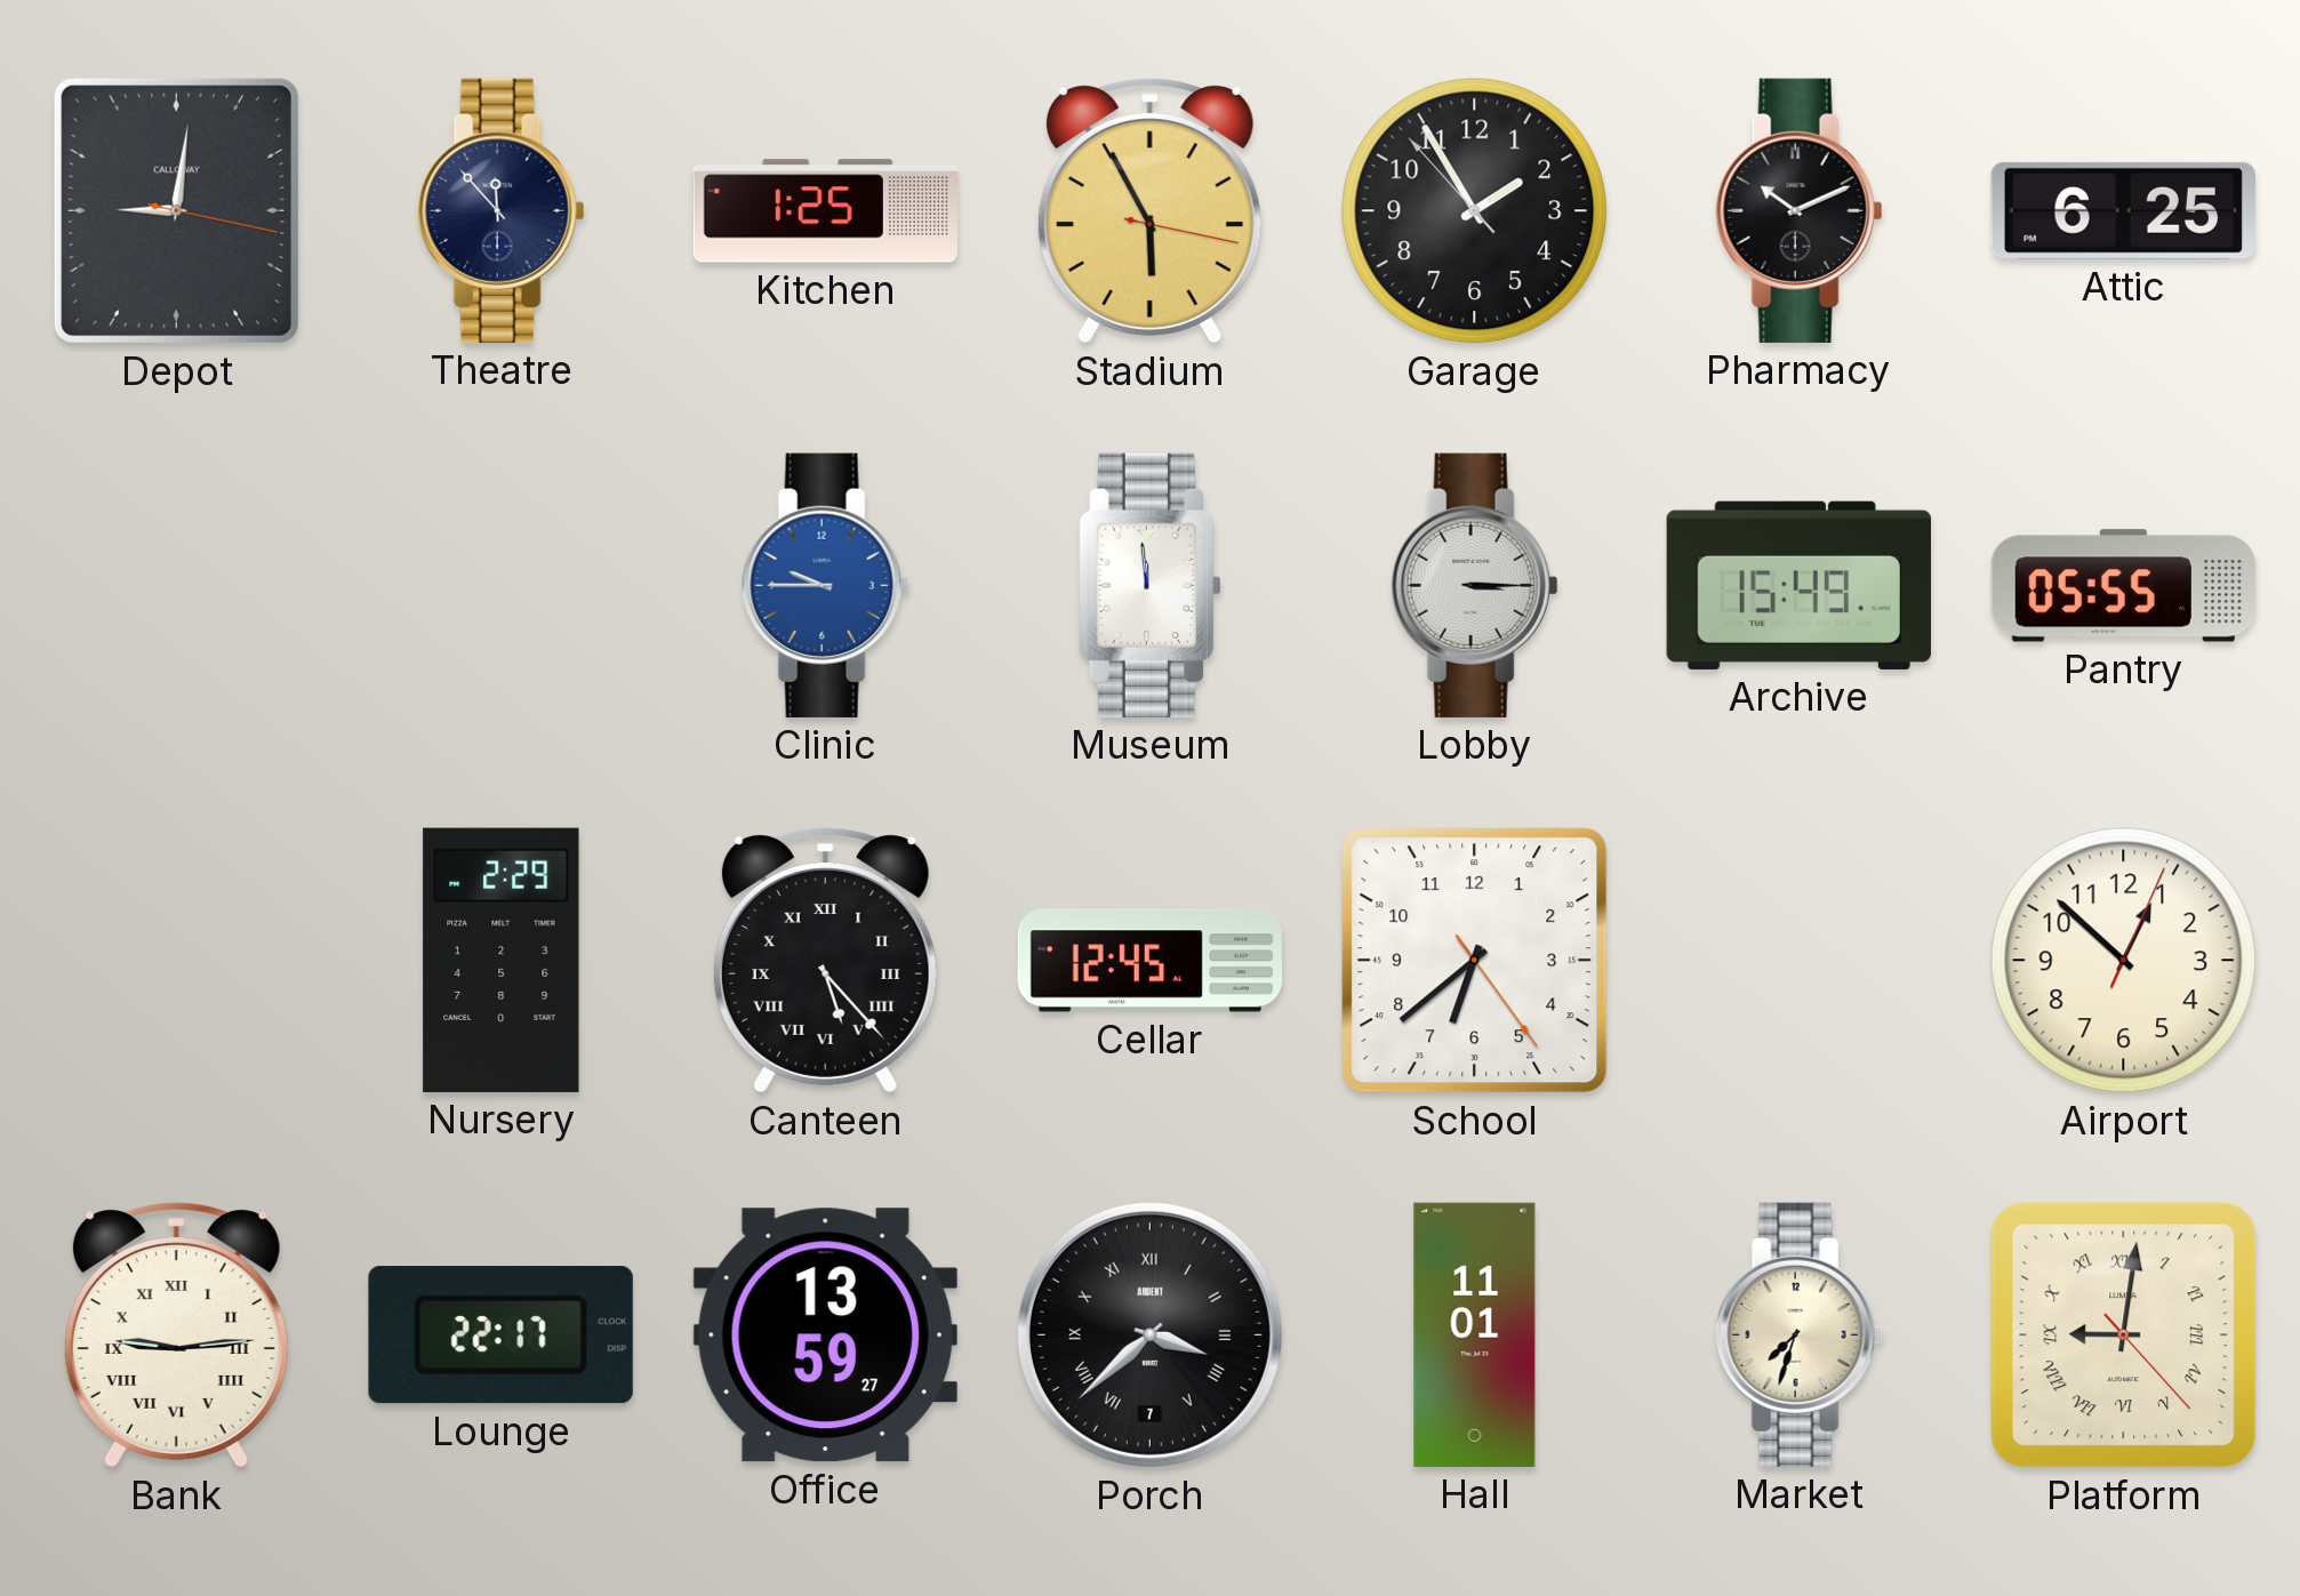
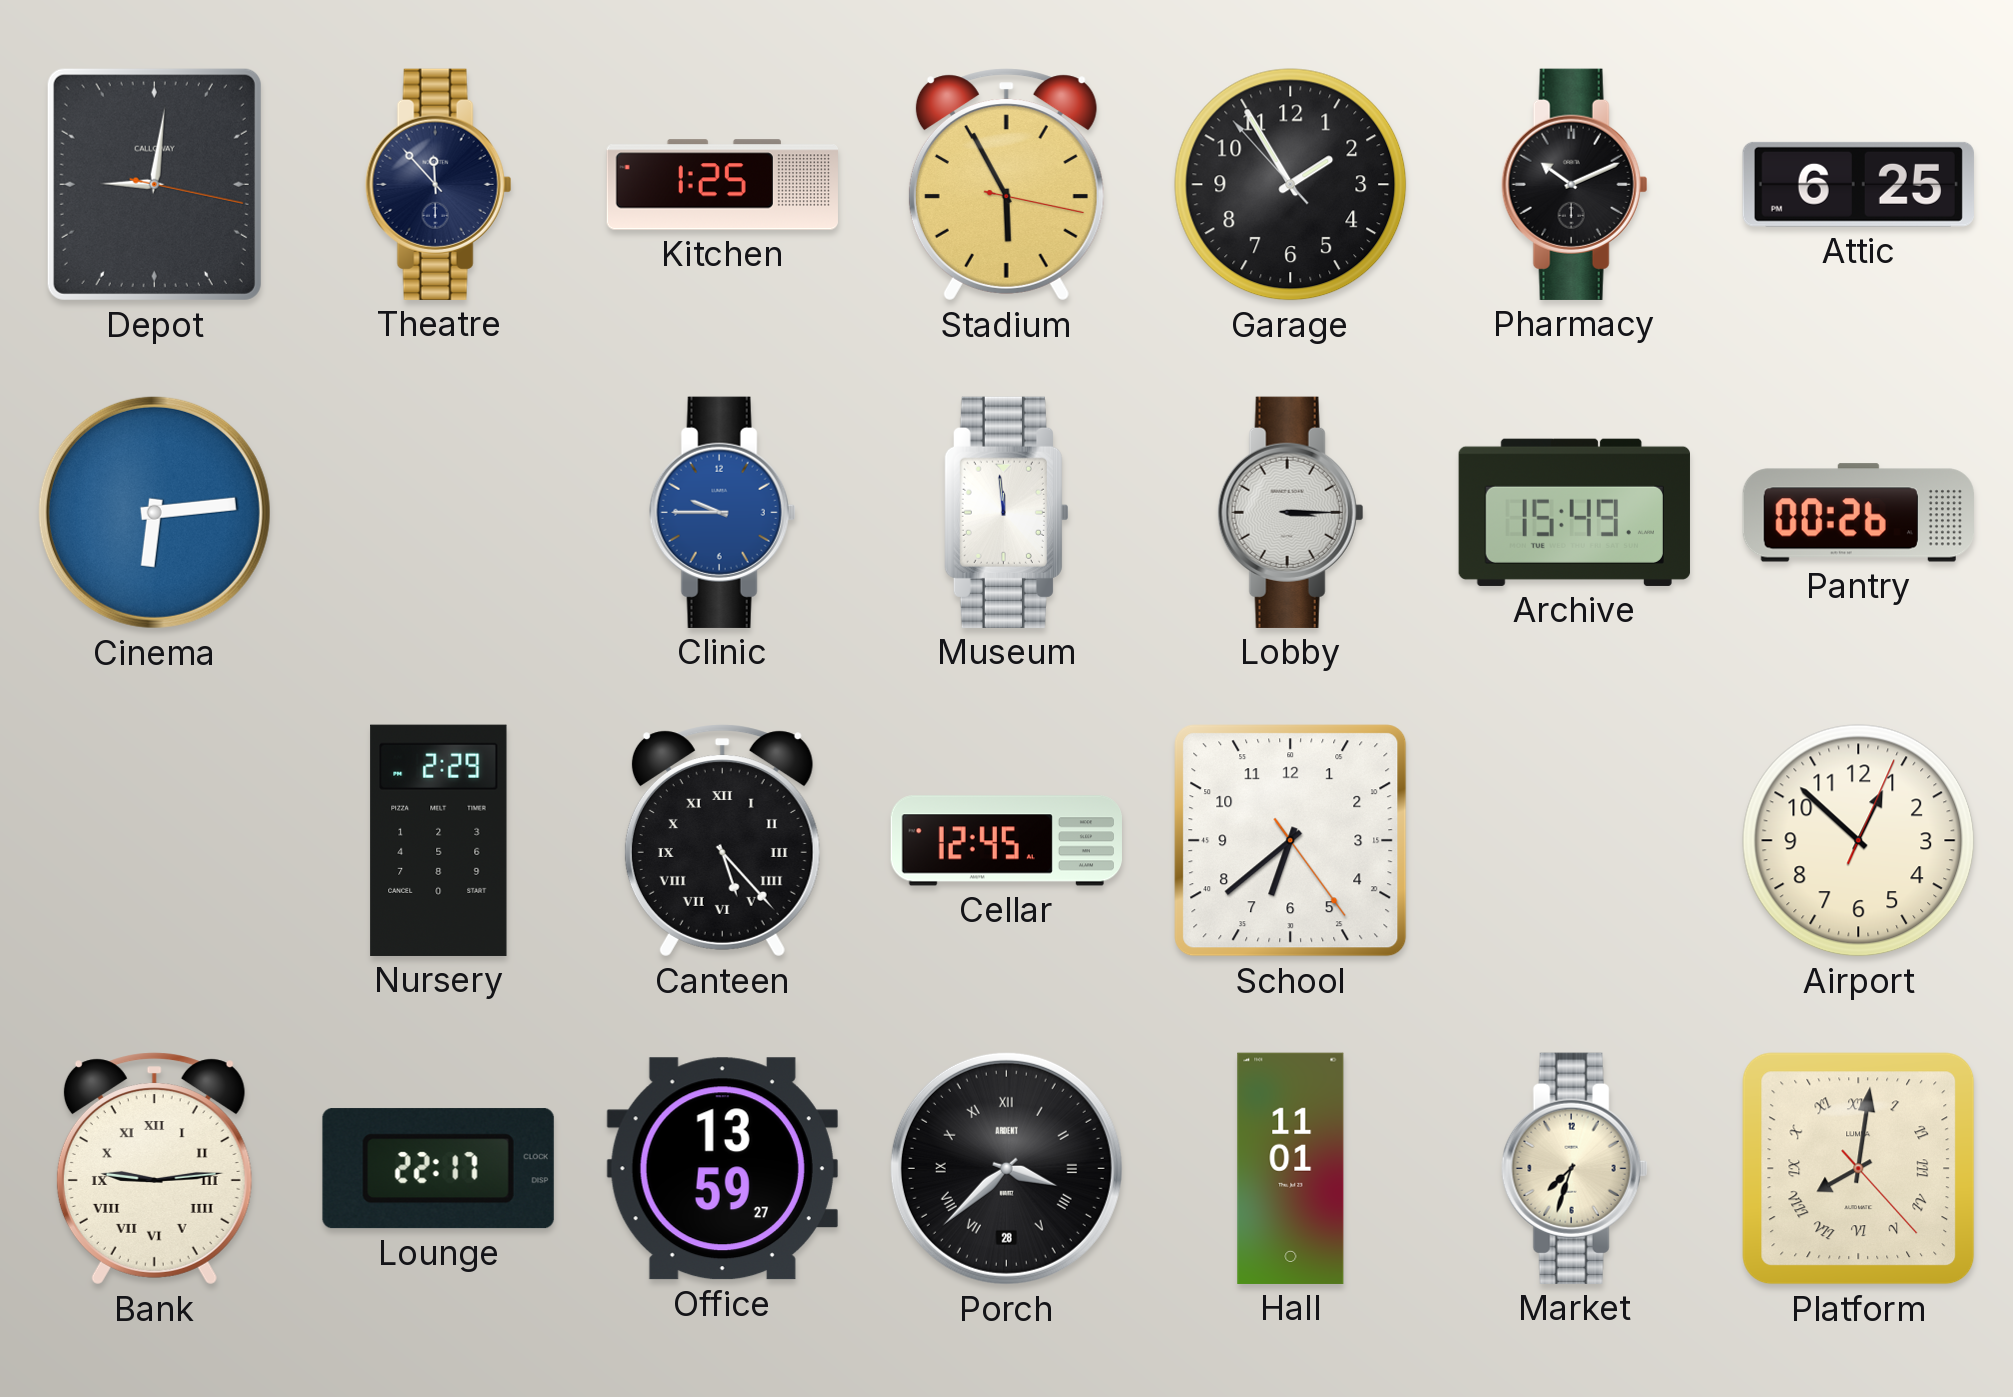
Cinema: none -> 6:14
Pantry: 05:55 -> 00:26
Porch date: 7 -> 28
Platform: 9:01 -> 8:01
